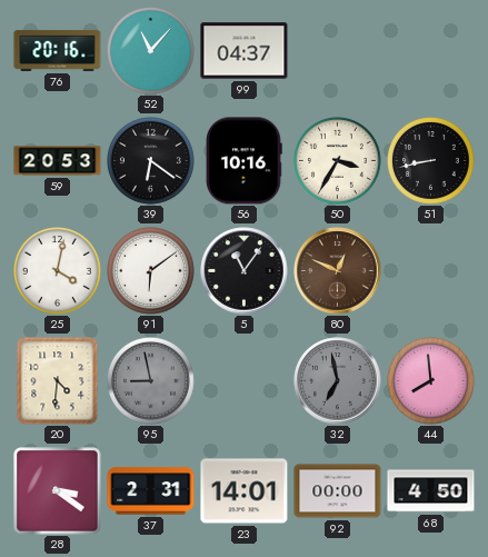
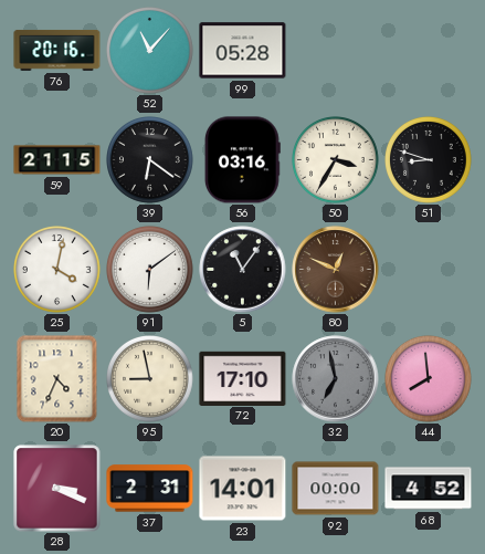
99: 04:37 -> 05:28
59: 20:53 -> 21:15
56: 10:16 -> 03:16
51: 8:43 -> 8:48
20: 4:31 -> 4:34
95 dial: grey -> cream
72: none -> 17:10
28: 3:21 -> 3:19
68: 4:50 -> 4:52
